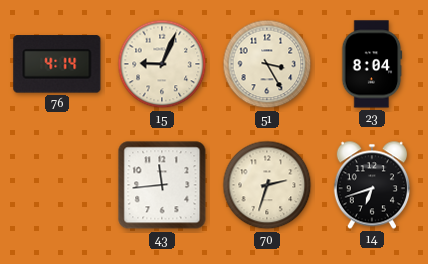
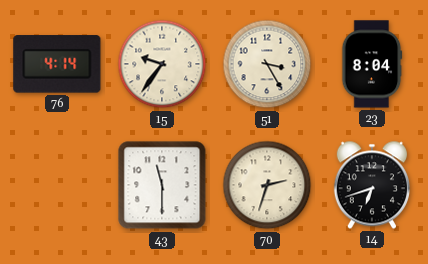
15: 9:04 -> 9:36
43: 11:44 -> 11:30
